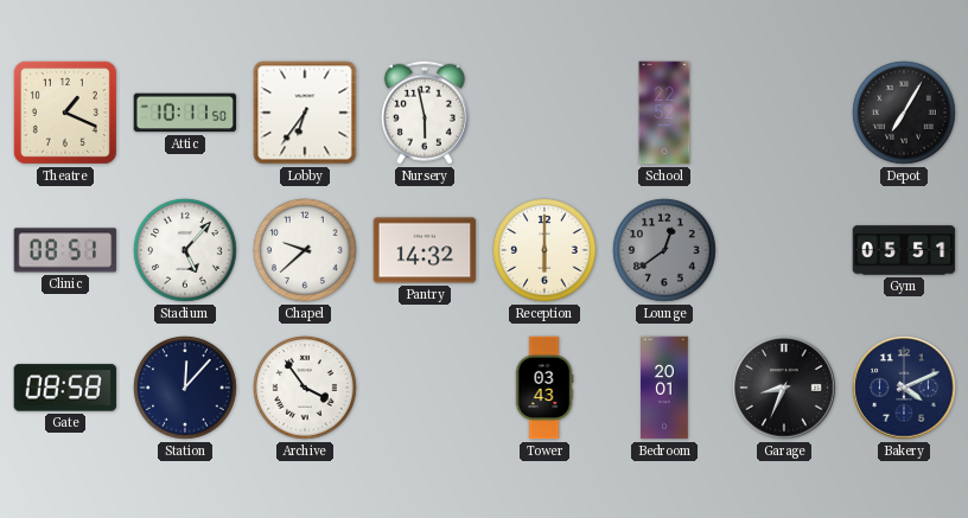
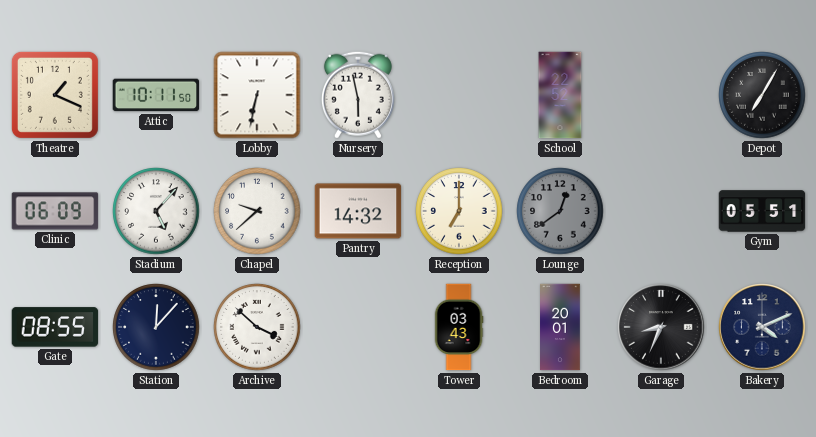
Lobby: 6:36 -> 6:32
Clinic: 08:51 -> 06:09
Reception: 6:00 -> 7:00
Gate: 08:58 -> 08:55
Archive: 3:54 -> 3:52
